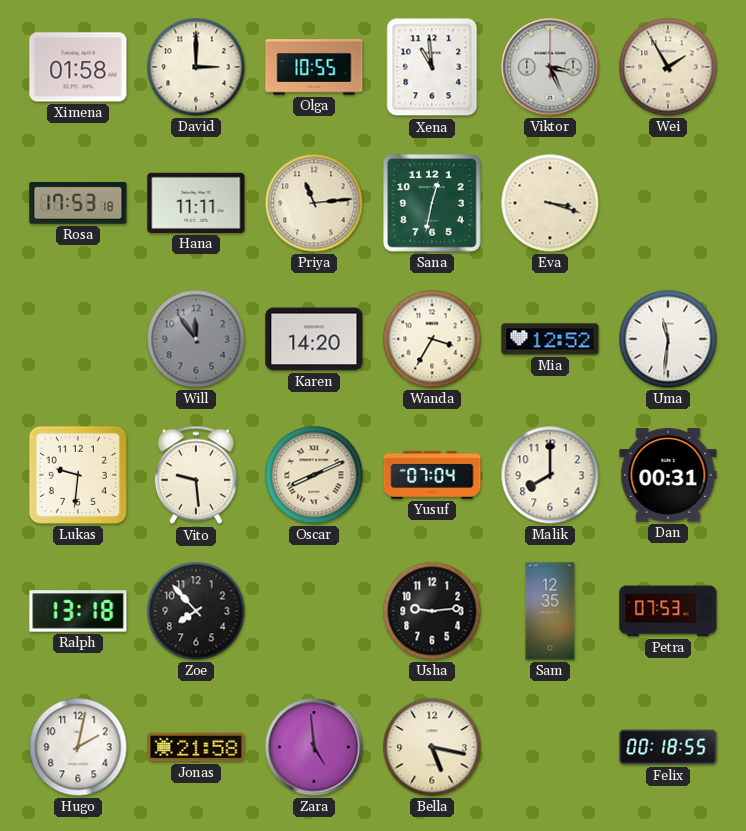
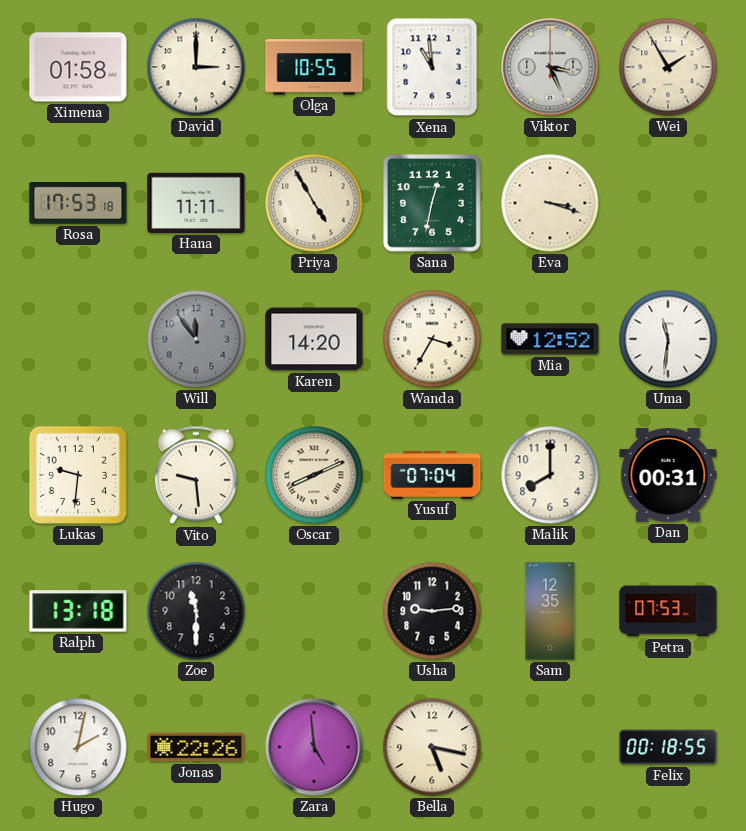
Priya: 11:14 -> 4:55
Zoe: 7:53 -> 11:30
Jonas: 21:58 -> 22:26
